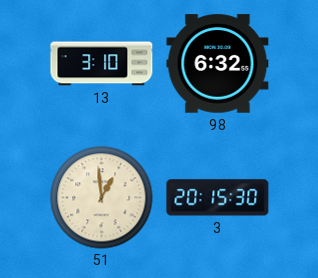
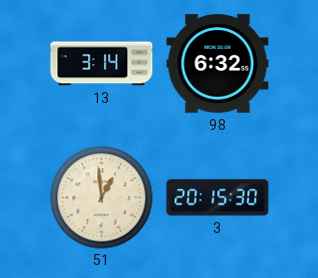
13: 3:10 -> 3:14
